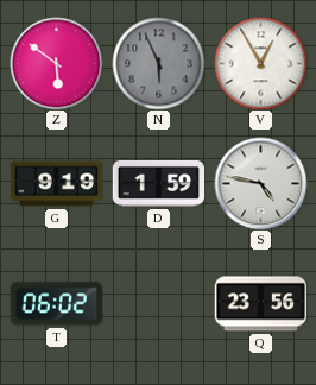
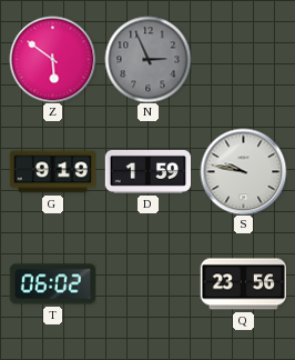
N: 5:56 -> 2:56
V: 12:55 -> none
S: 4:47 -> 9:47
